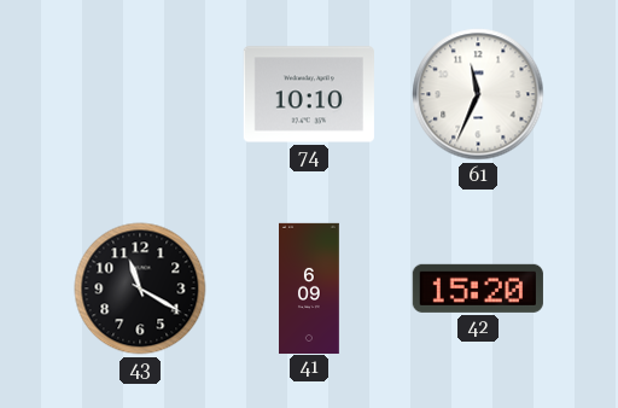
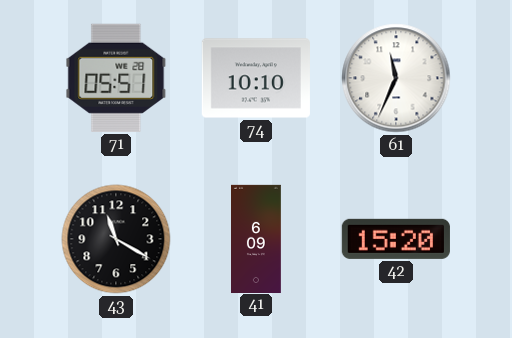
71: none -> 05:51
